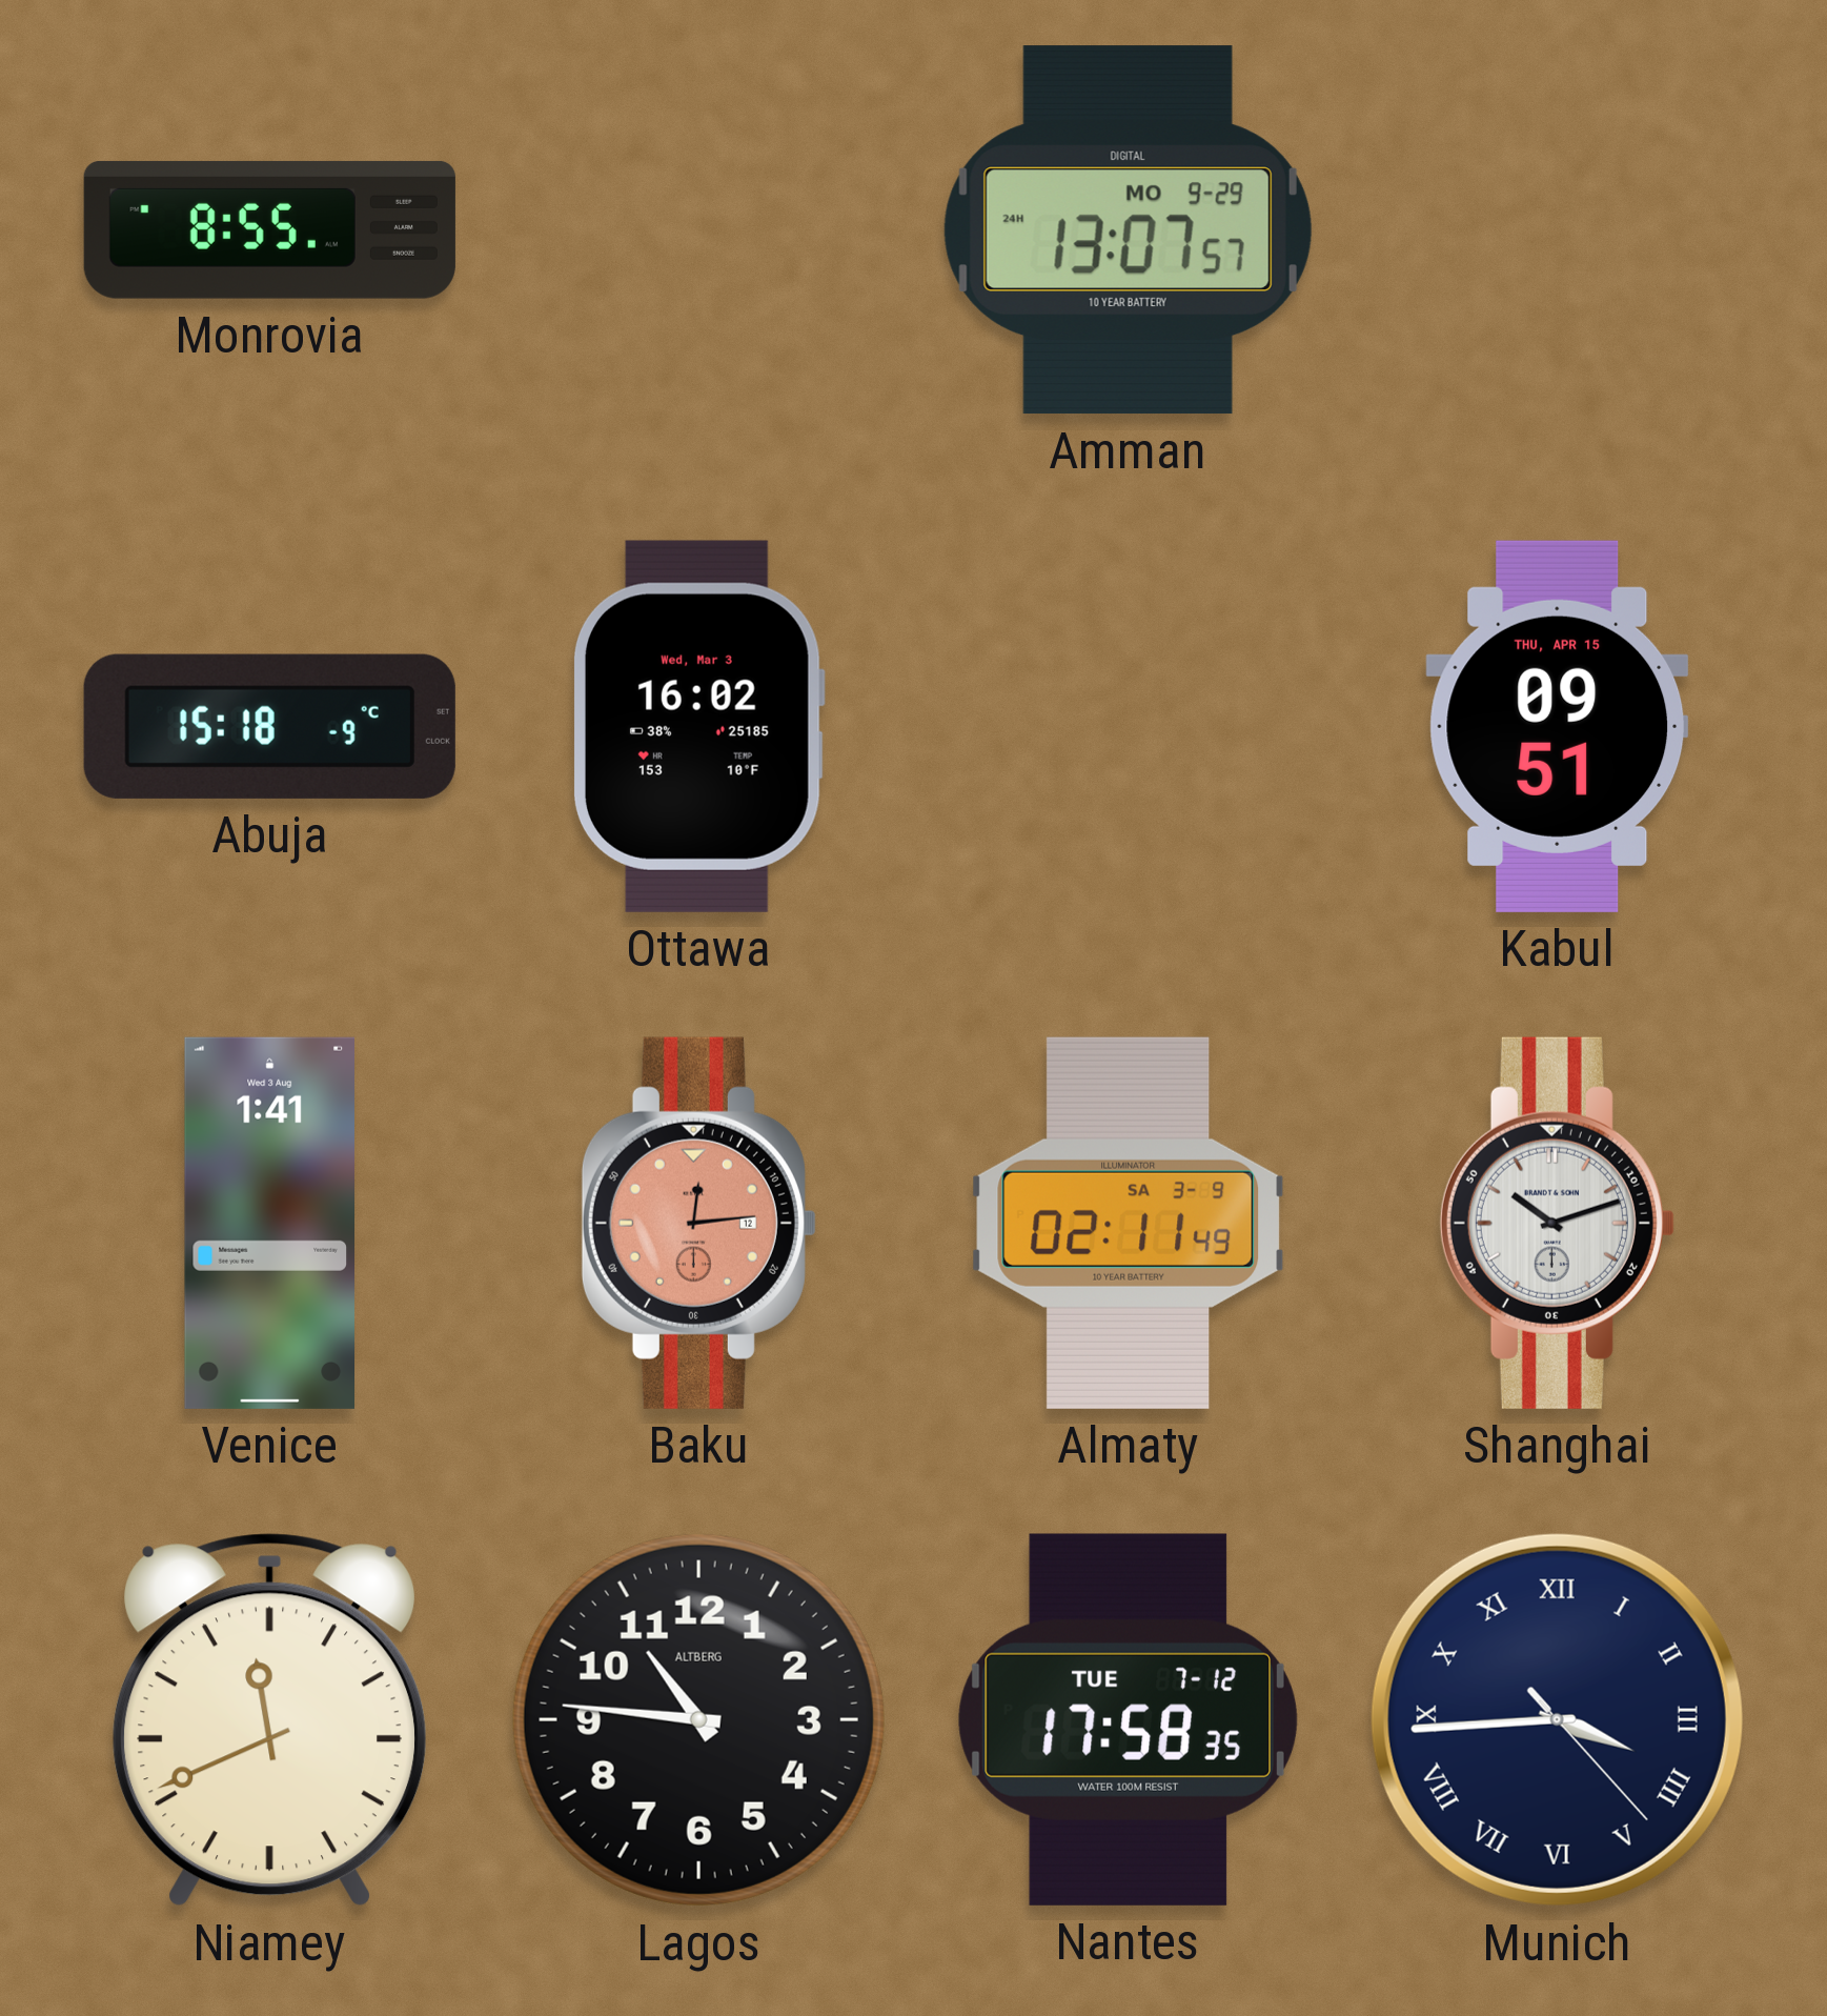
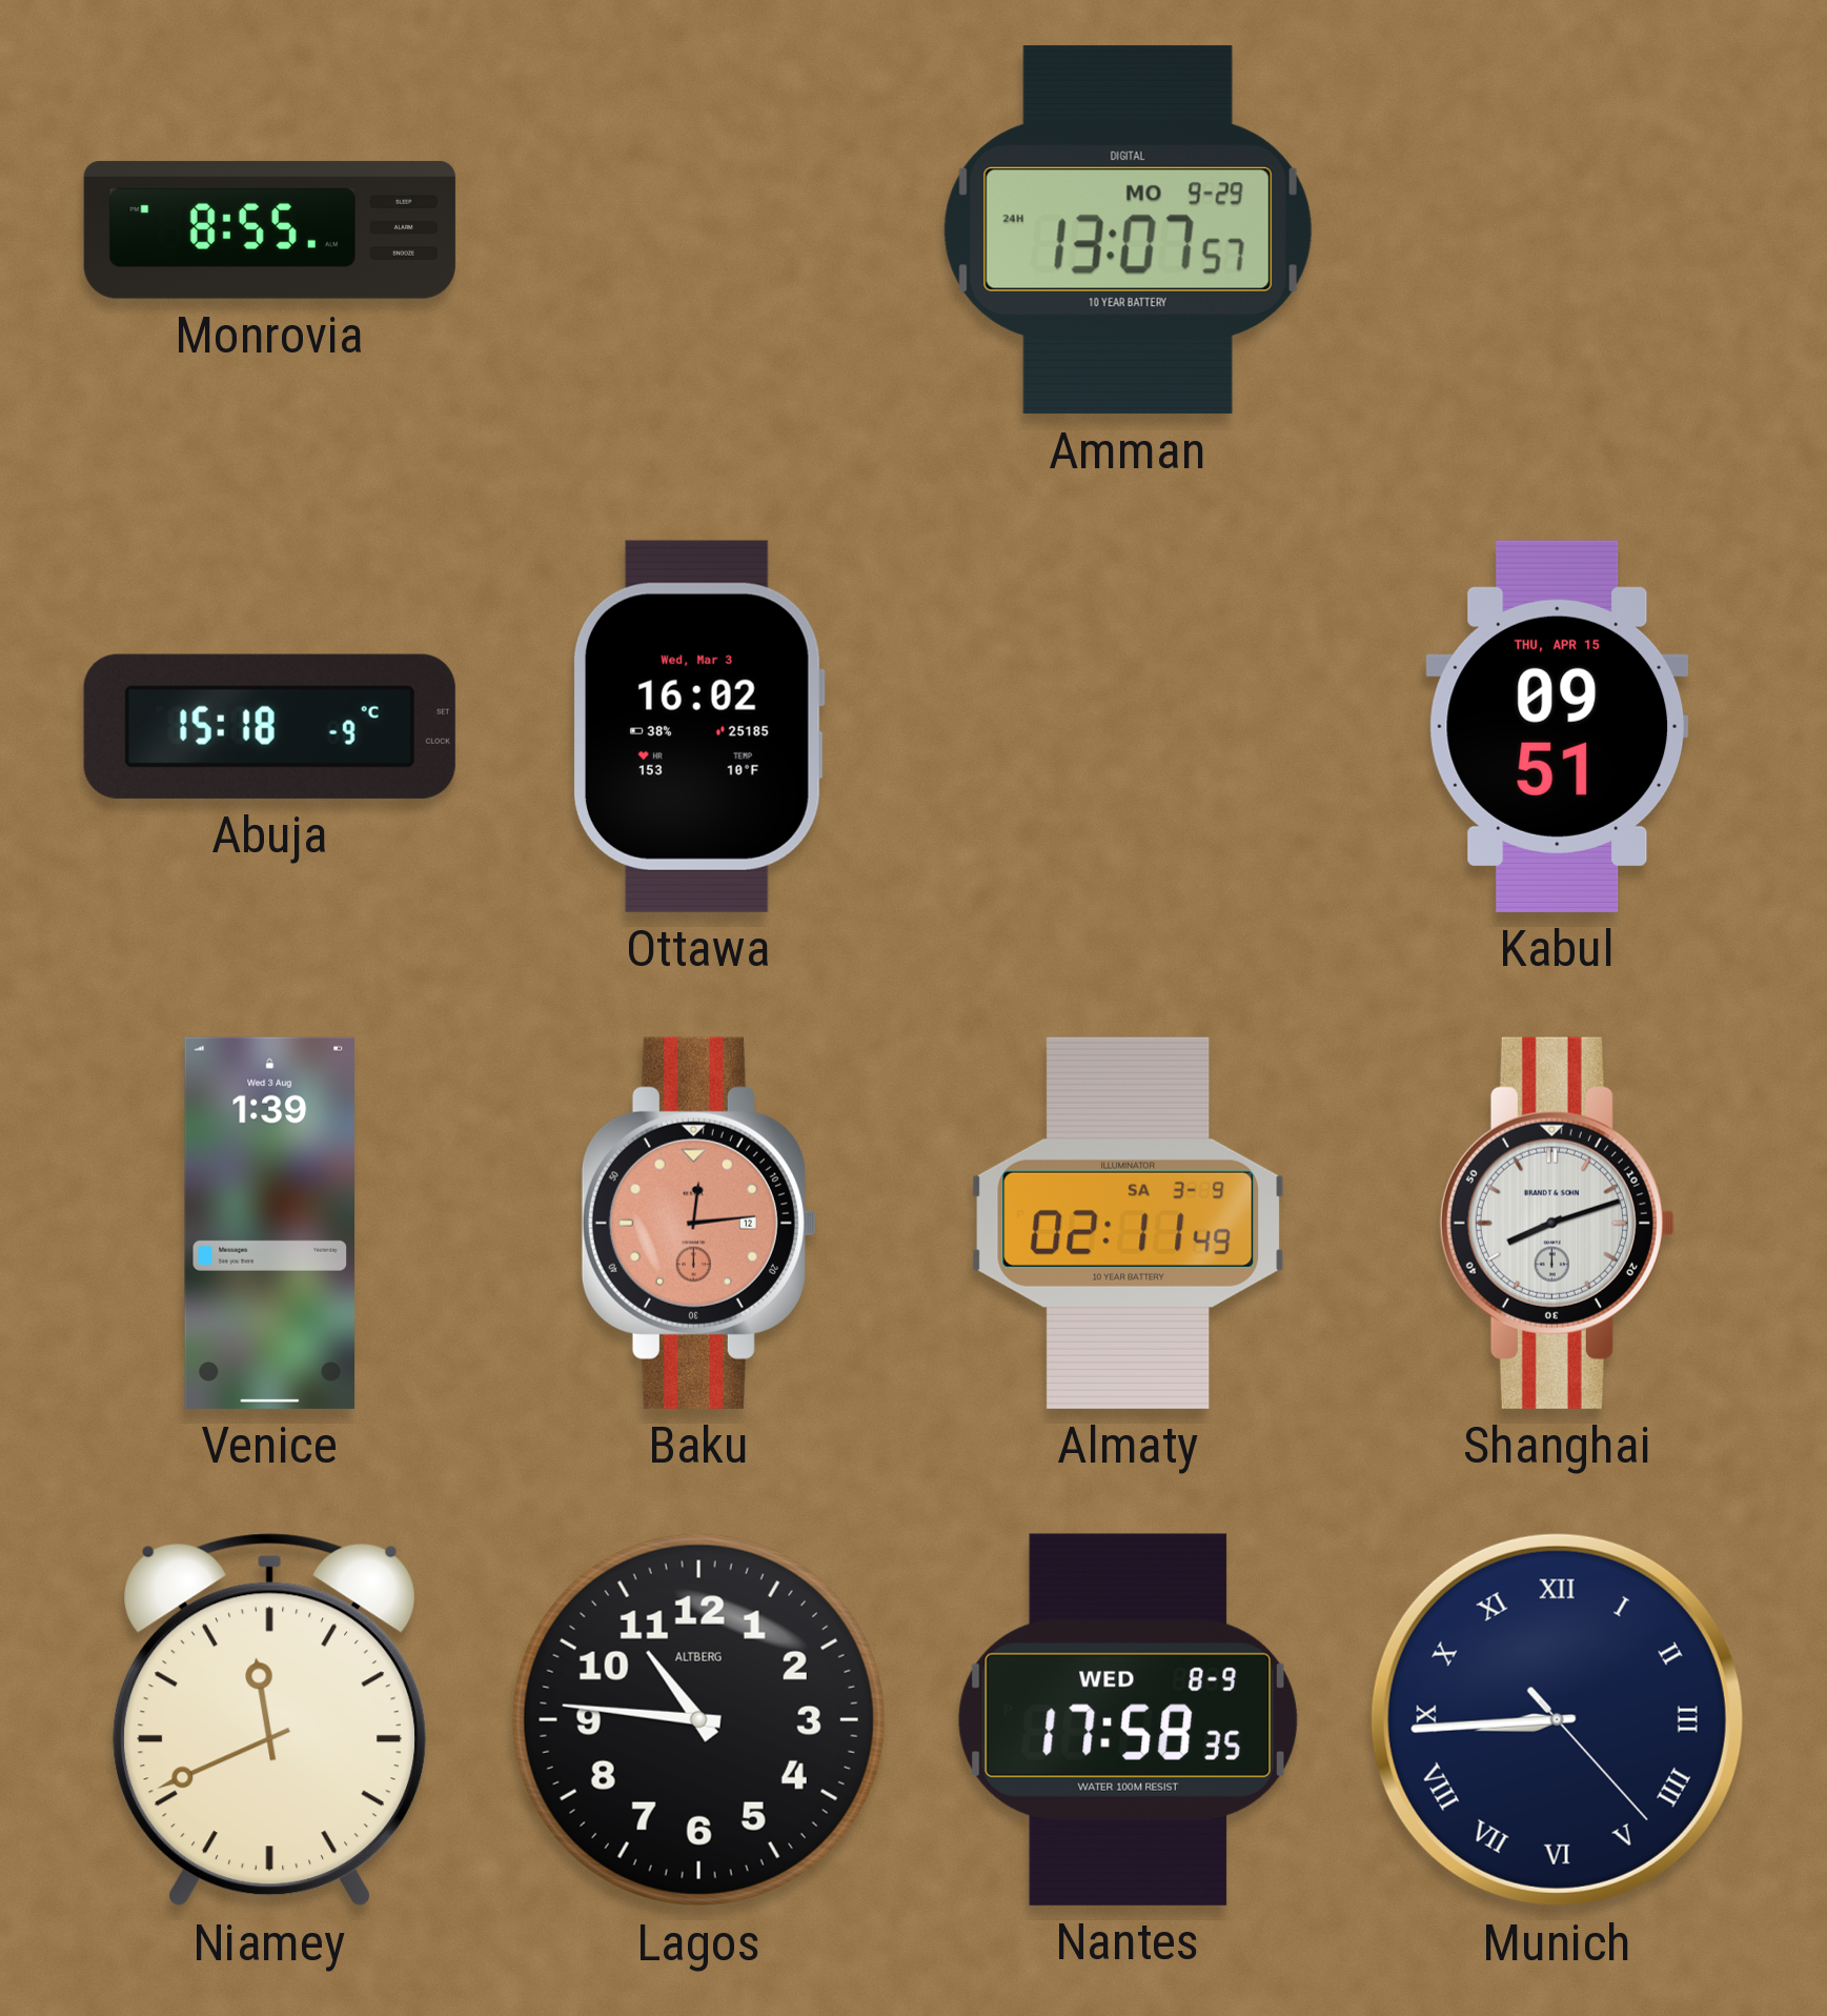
Venice: 1:41 -> 1:39
Shanghai: 10:12 -> 8:12
Nantes date: TUE 7-12 -> WED 8-9
Munich: 3:44 -> 8:44
